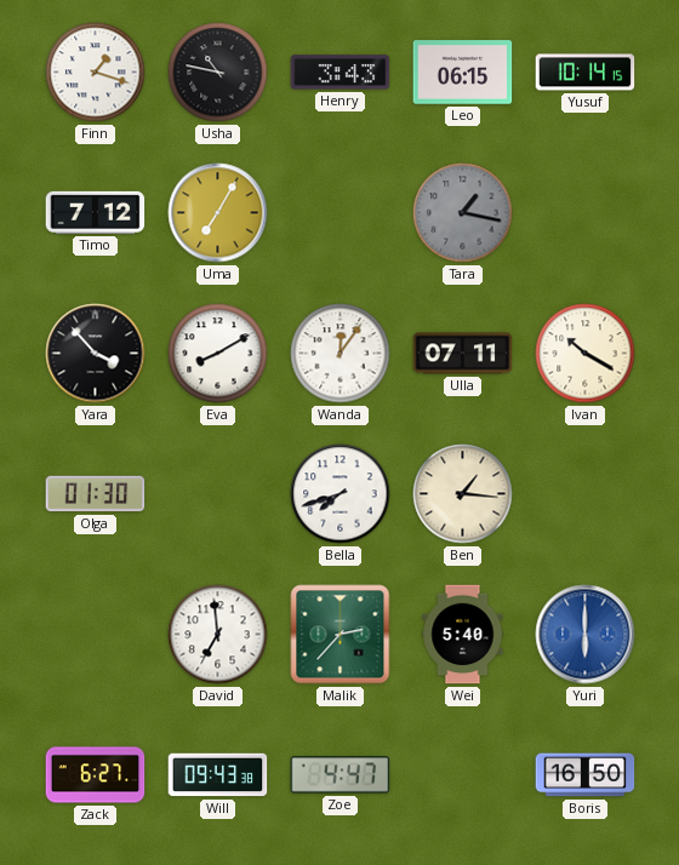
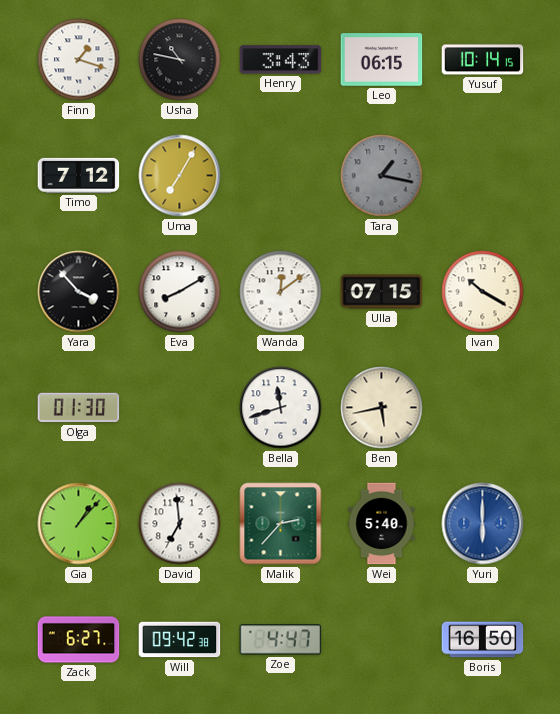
Wanda: 12:06 -> 12:09
Ulla: 07:11 -> 07:15
Bella: 7:42 -> 11:42
Ben: 1:16 -> 5:43
Gia: none -> 1:07
Will: 09:43 -> 09:42
